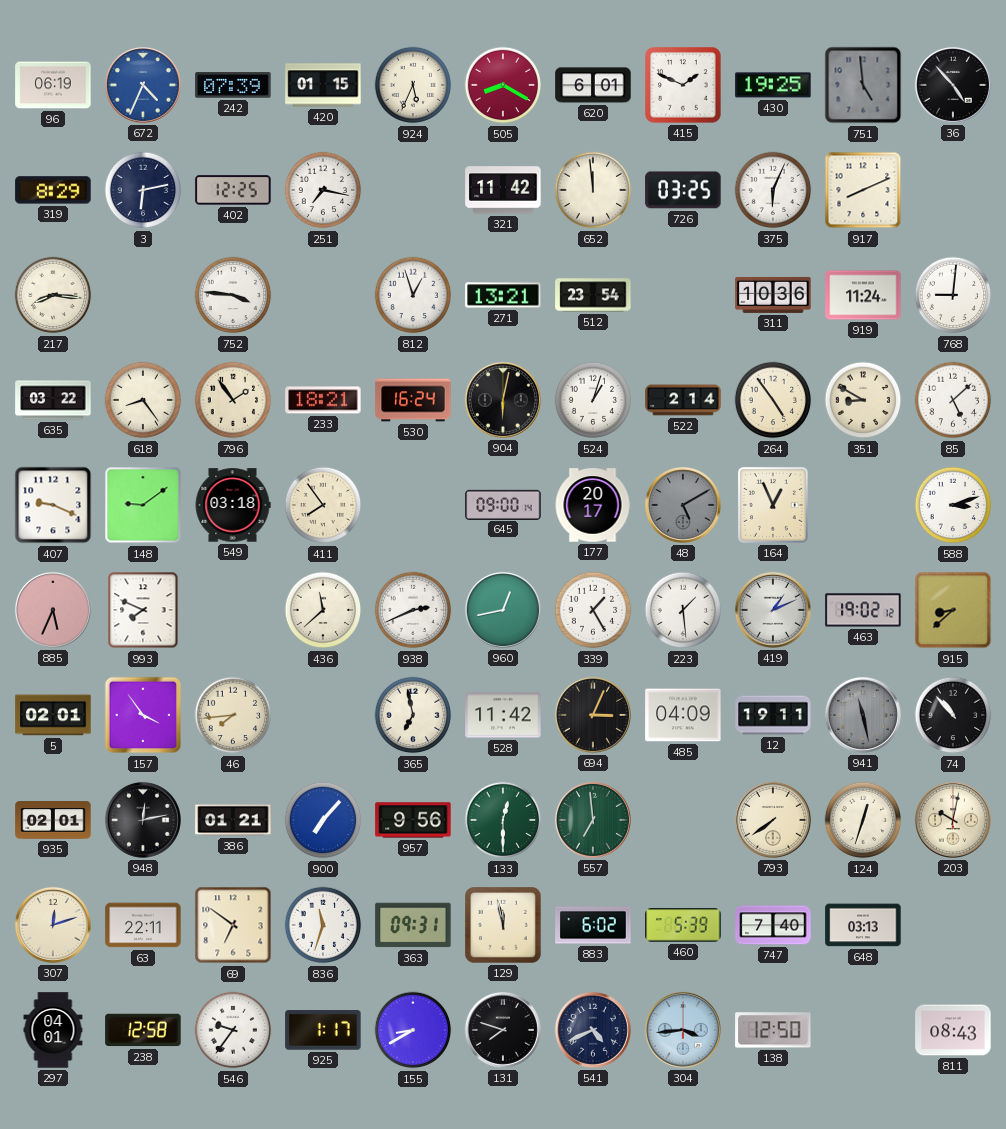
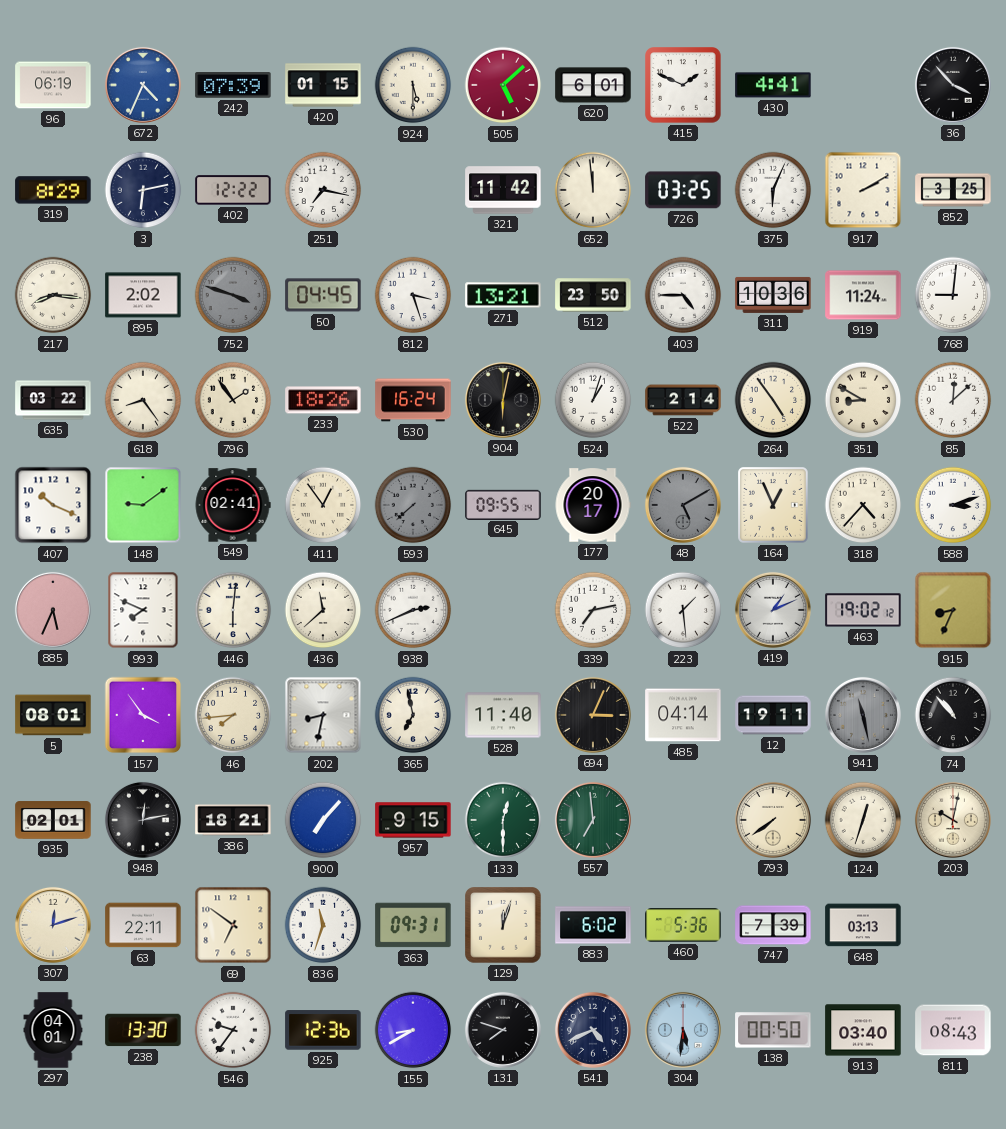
924: 5:34 -> 5:30
505: 8:20 -> 5:08
430: 19:25 -> 4:41
751: 4:59 -> none
36: 4:53 -> 3:53
402: 12:25 -> 12:22
917: 8:11 -> 2:10
852: none -> 3:25
895: none -> 2:02
752: 3:46 -> 3:48
752 dial: white -> grey
50: none -> 04:45
812: 12:57 -> 3:27
512: 23:54 -> 23:50
403: none -> 4:45
233: 18:21 -> 18:26
85: 5:08 -> 12:08
407: 9:19 -> 10:19
549: 03:18 -> 02:41
411: 7:54 -> 12:54
593: none -> 7:38
645: 09:00 -> 09:55
318: none -> 4:37
446: none -> 6:01
960: 12:43 -> none
339: 1:25 -> 7:13
915: 8:38 -> 8:34
5: 02:01 -> 08:01
202: none -> 8:32
528: 11:42 -> 11:40
485: 04:09 -> 04:14
386: 01:21 -> 18:21
957: 9:56 -> 9:15
129: 11:58 -> 12:03
460: 5:39 -> 5:36
747: 7:40 -> 7:39
238: 12:58 -> 13:30
925: 1:17 -> 12:36
304: 3:44 -> 5:31
138: 12:50 -> 00:50
913: none -> 03:40
